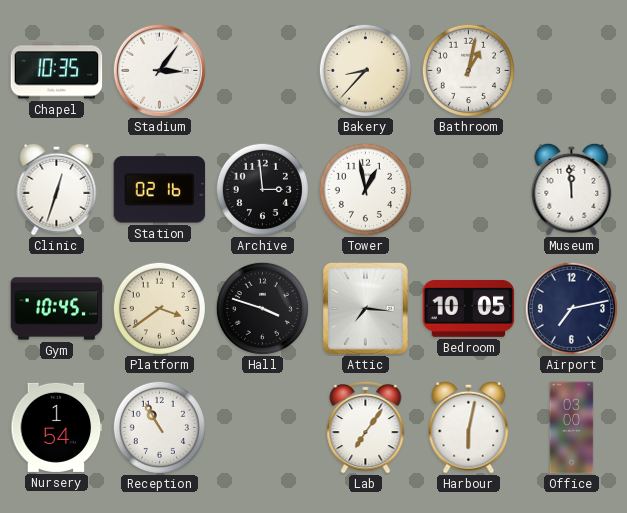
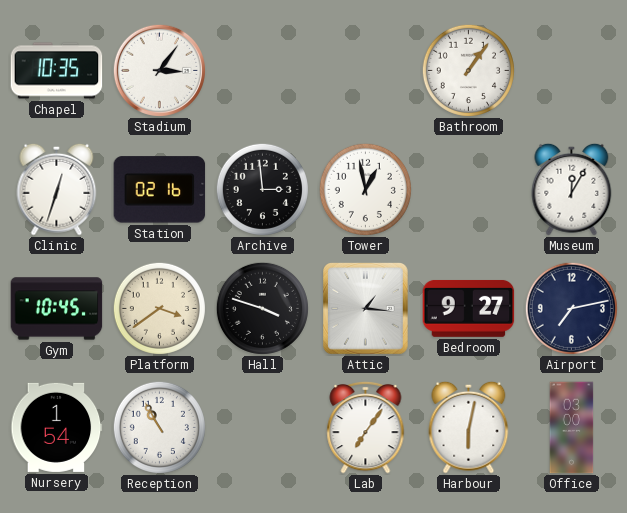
Bakery: 8:37 -> none
Bathroom: 1:02 -> 1:06
Museum: 11:59 -> 12:05
Attic: 7:16 -> 1:16
Bedroom: 10:05 -> 9:27
